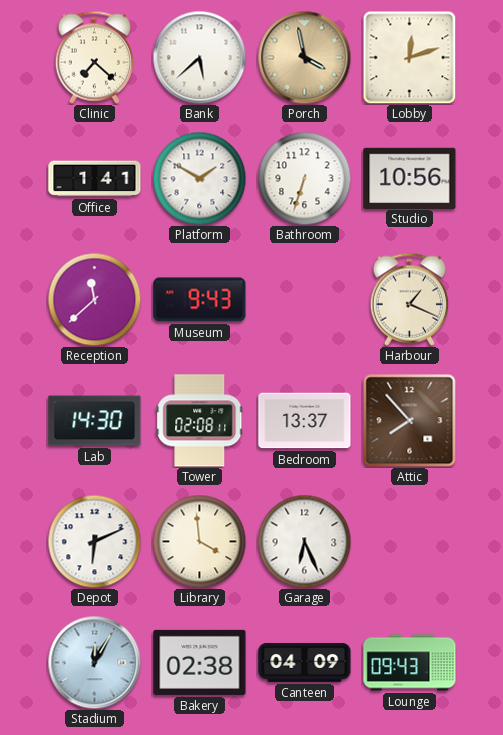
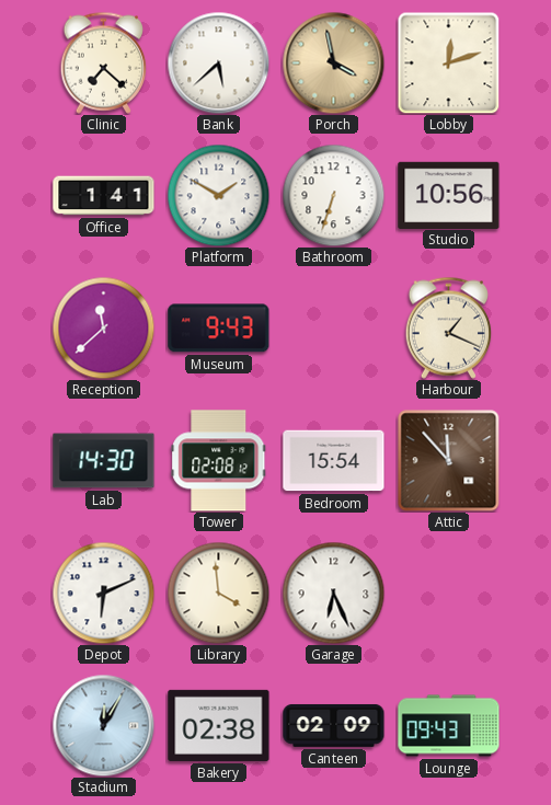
Tower: 02:08:11 -> 02:08:12
Bedroom: 13:37 -> 15:54
Attic: 7:53 -> 11:53
Canteen: 04:09 -> 02:09
